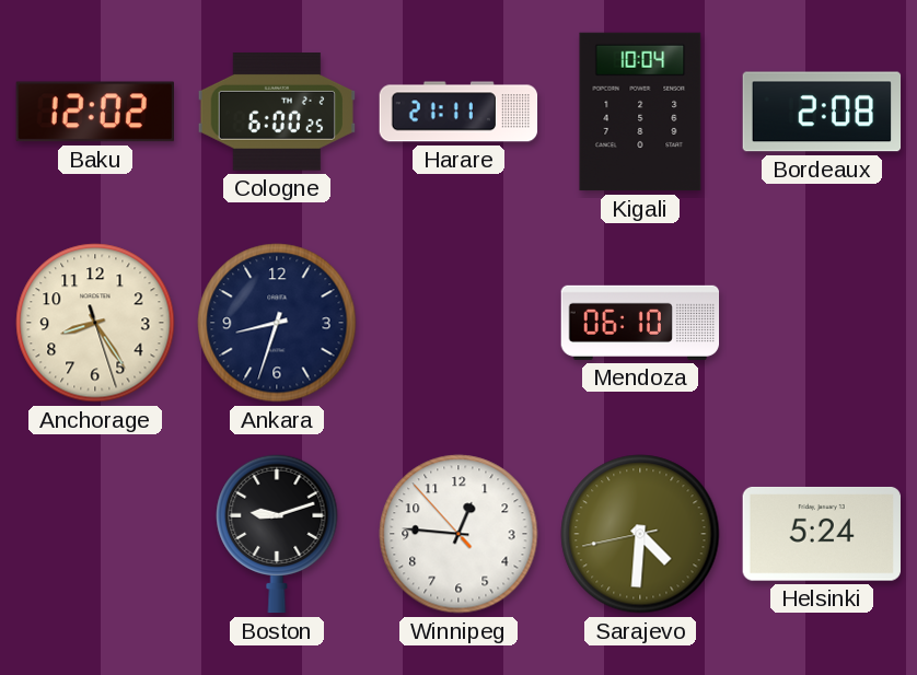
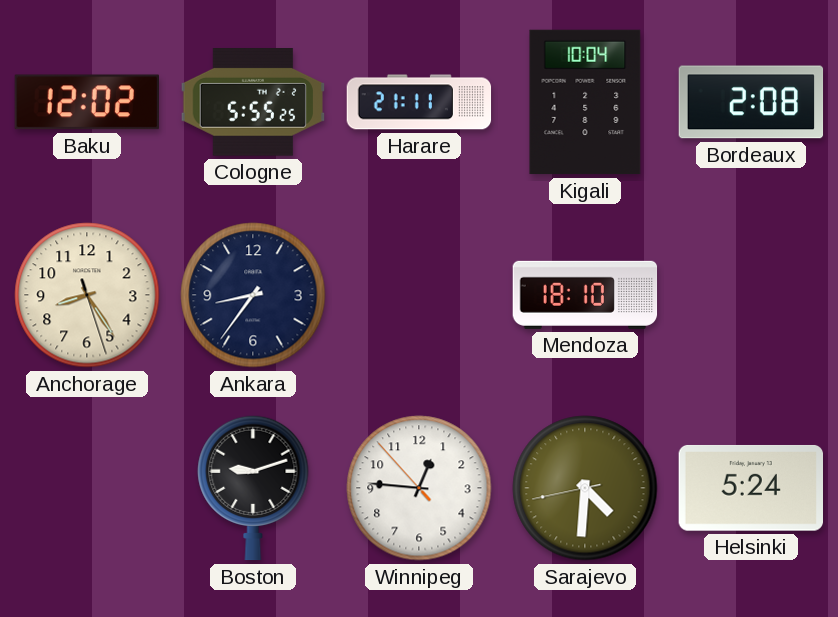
Cologne: 6:00 -> 5:55
Ankara: 8:33 -> 8:36
Mendoza: 06:10 -> 18:10
